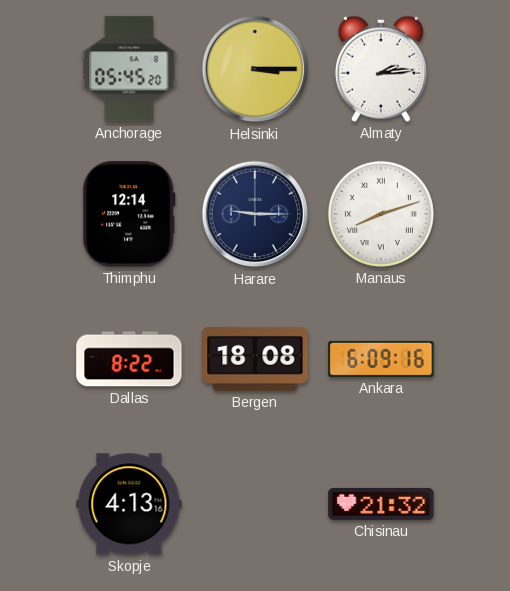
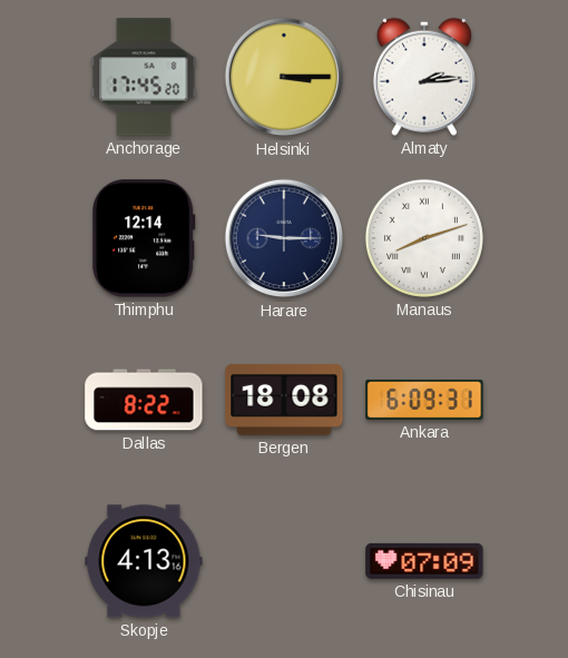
Anchorage: 05:45 -> 17:45
Ankara: 6:09:16 -> 6:09:31
Chisinau: 21:32 -> 07:09
